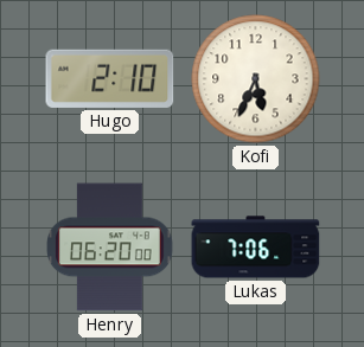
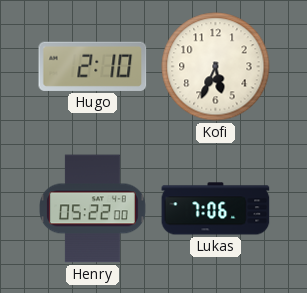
Henry: 06:20 -> 05:22
